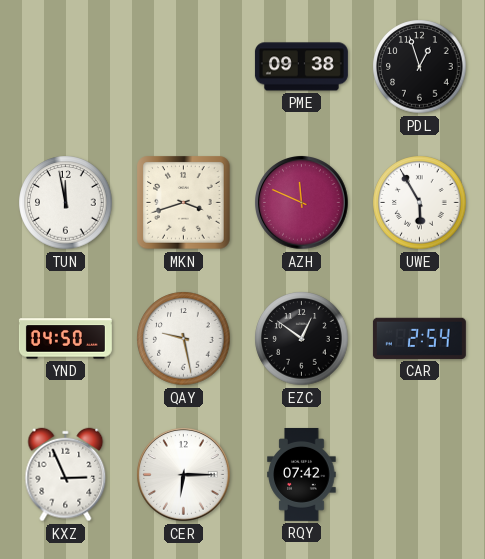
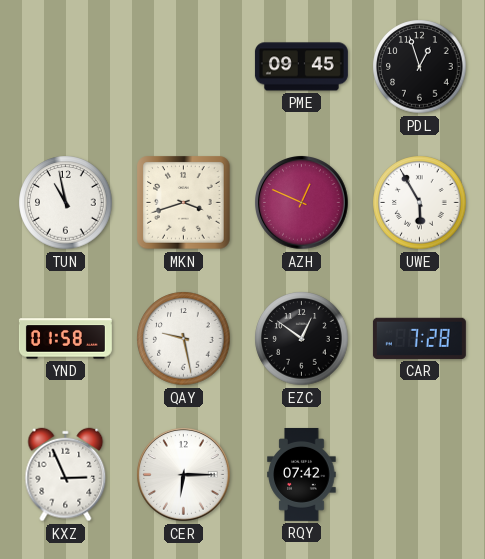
PME: 09:38 -> 09:45
TUN: 11:58 -> 10:58
AZH: 11:49 -> 12:49
YND: 04:50 -> 01:58
CAR: 2:54 -> 7:28
